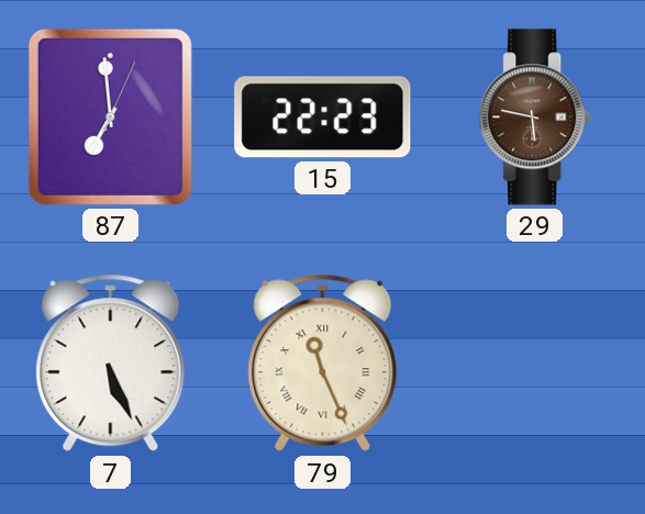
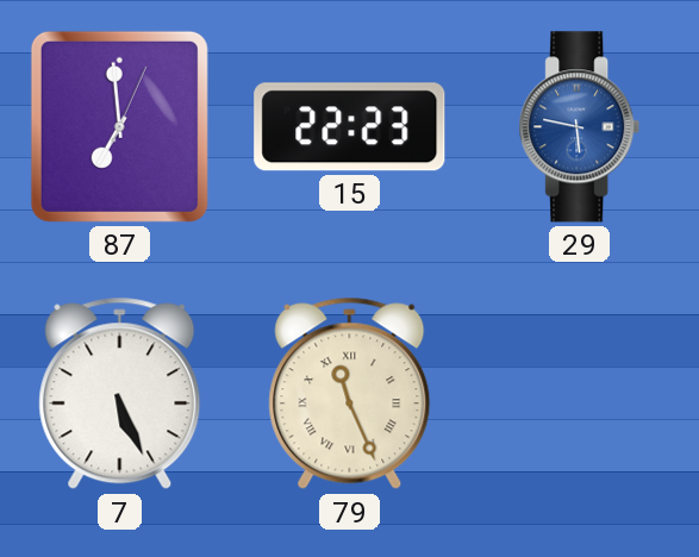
29 dial: brown -> blue
